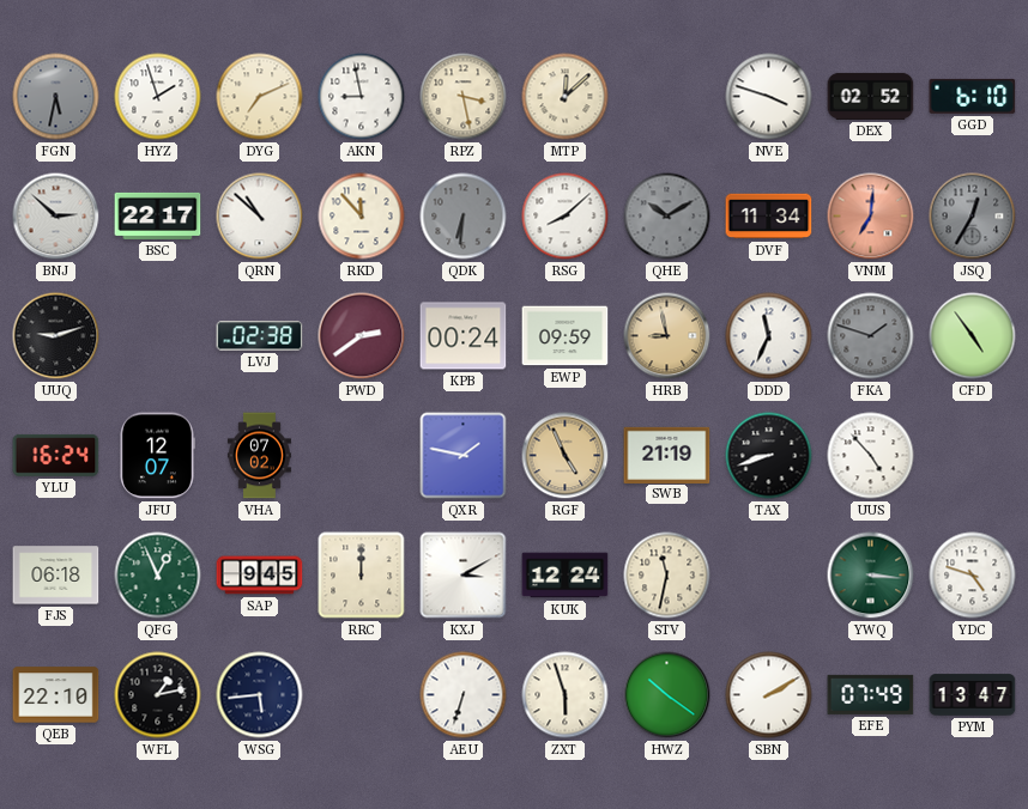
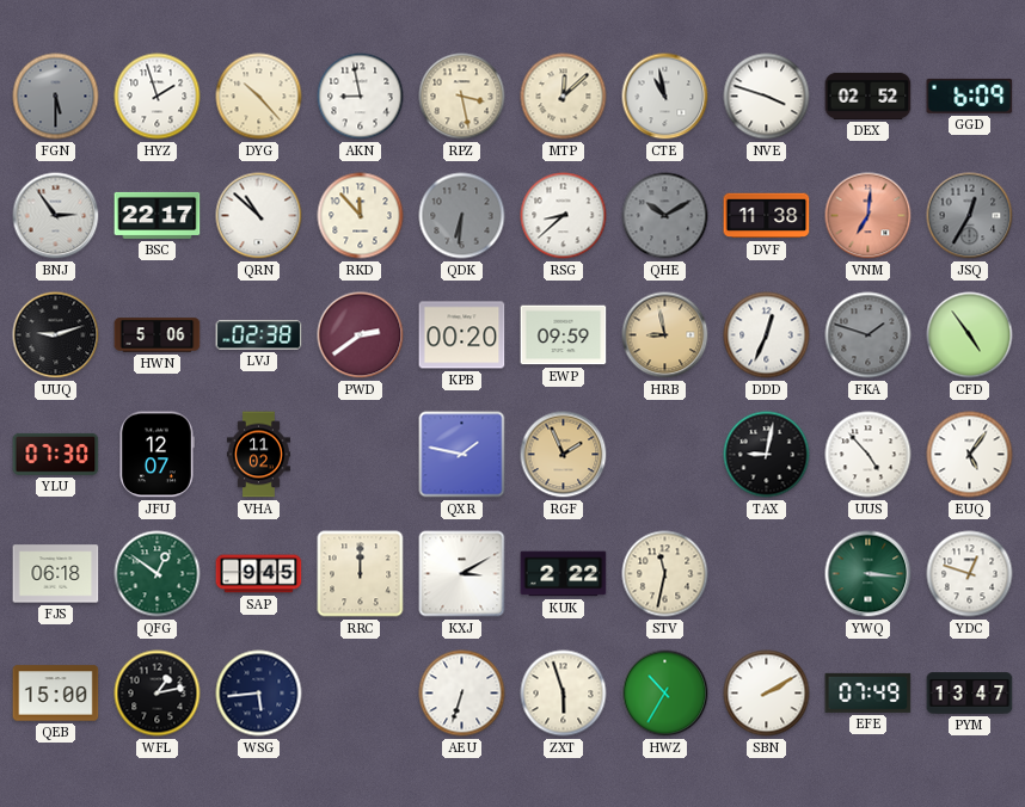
FGN: 5:32 -> 5:30
DYG: 7:11 -> 10:23
CTE: none -> 10:58
GGD: 6:10 -> 6:09
BNJ: 2:52 -> 2:54
RSG: 8:08 -> 8:38
DVF: 11:34 -> 11:38
HWN: none -> 5:06
KPB: 00:24 -> 00:20
DDD: 11:34 -> 12:34
YLU: 16:24 -> 07:30
VHA: 07:02 -> 11:02
RGF: 4:56 -> 1:56
SWB: 21:19 -> none
TAX: 8:42 -> 9:02
EUQ: none -> 5:06
QFG: 12:56 -> 12:51
KUK: 12:24 -> 2:22
YDC: 4:48 -> 12:48
QEB: 22:10 -> 15:00
HWZ: 10:21 -> 10:35
